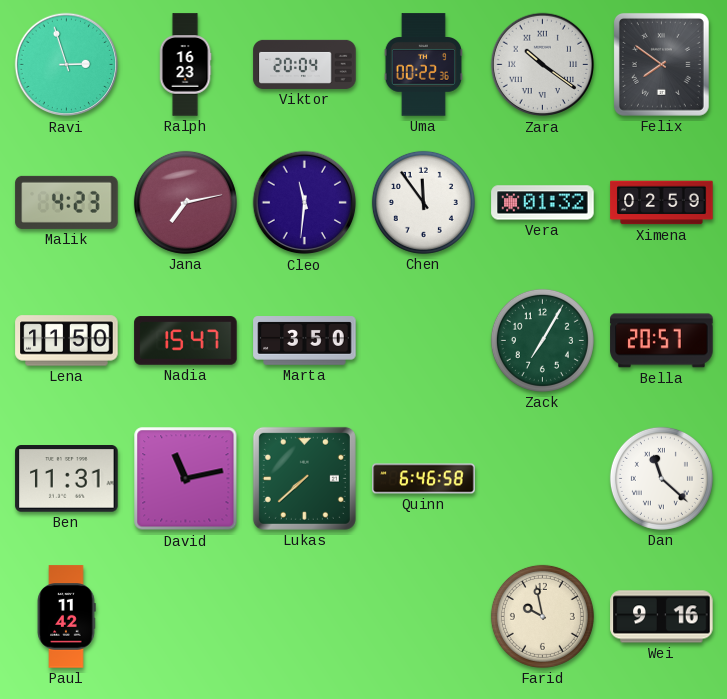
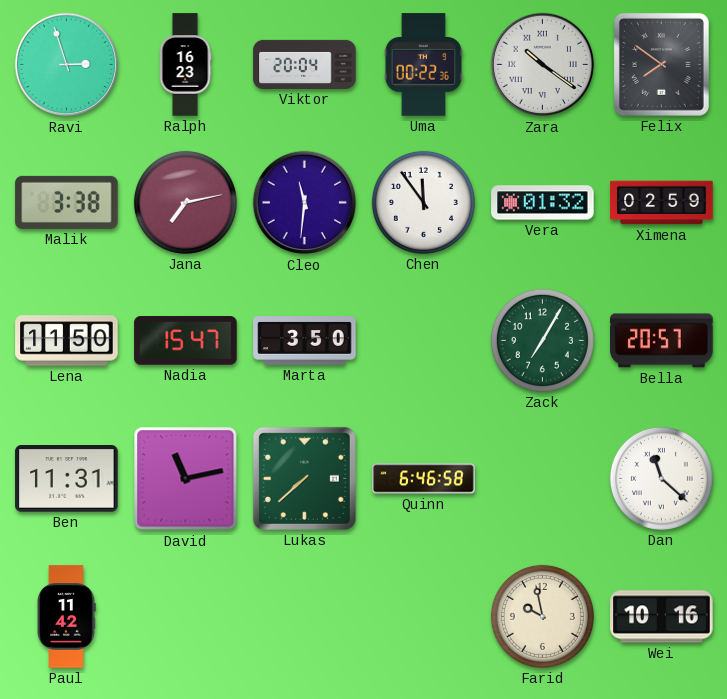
Malik: 4:23 -> 3:38
Wei: 9:16 -> 10:16
